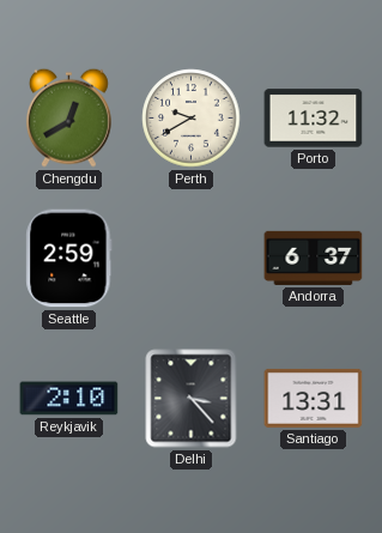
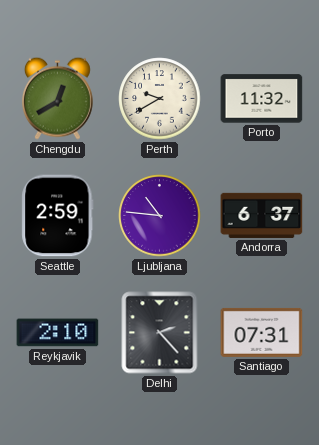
Ljubljana: none -> 10:46
Delhi: 3:23 -> 2:23
Santiago: 13:31 -> 07:31
